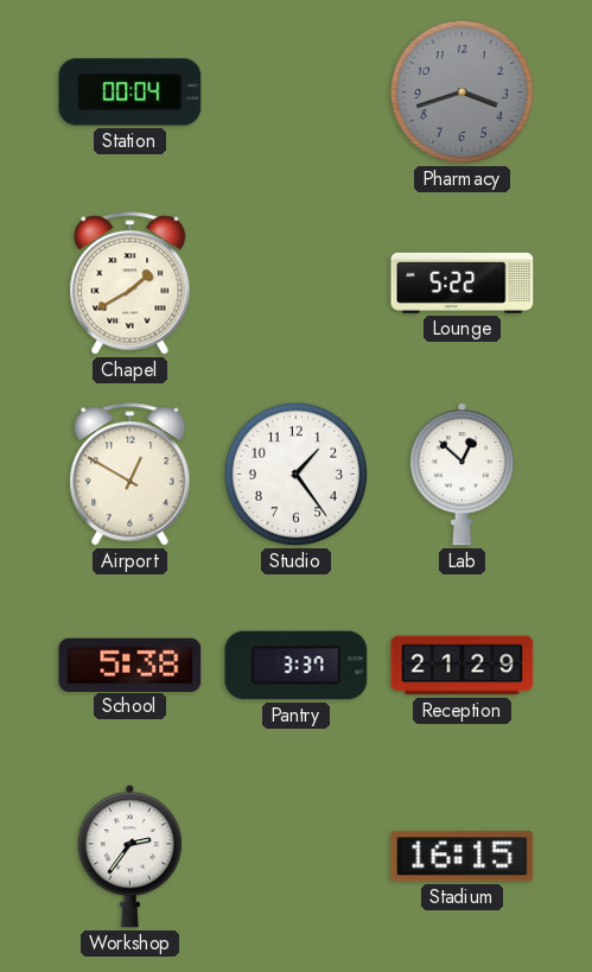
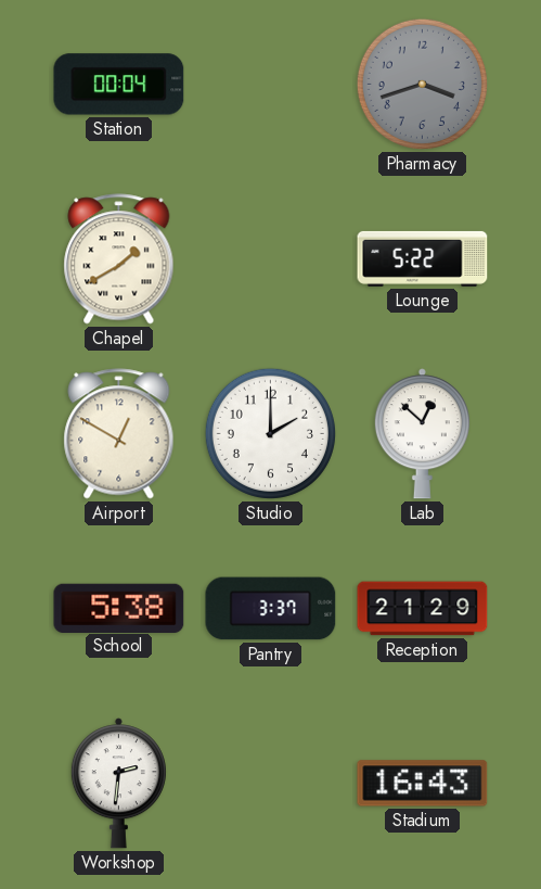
Studio: 1:24 -> 2:00
Workshop: 2:36 -> 2:31
Stadium: 16:15 -> 16:43
